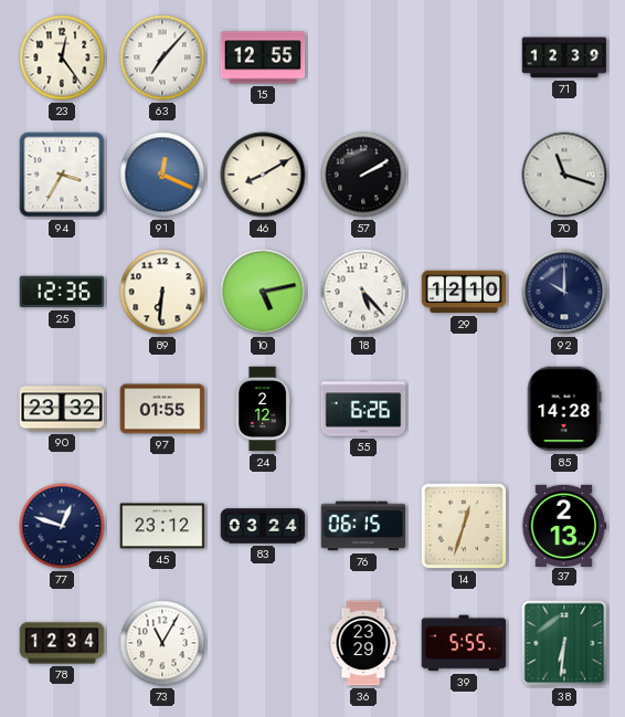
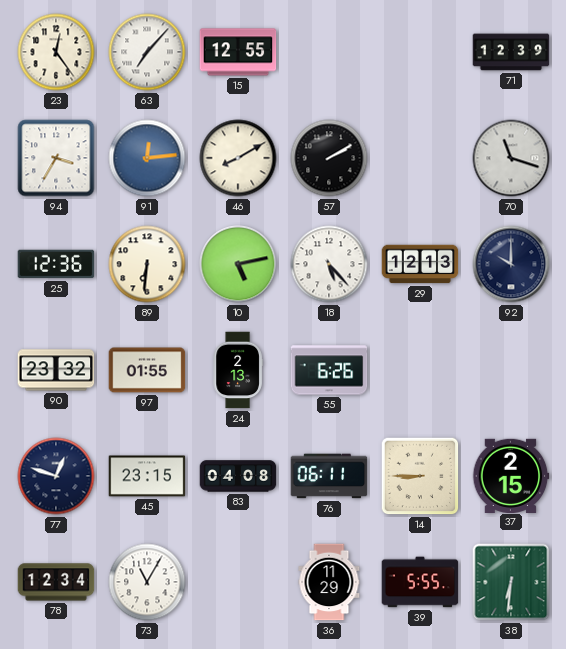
91: 12:19 -> 12:14
29: 12:10 -> 12:13
24: 2:12 -> 2:13
85: 14:28 -> none
45: 23:12 -> 23:15
83: 03:24 -> 04:08
76: 06:15 -> 06:11
14: 12:33 -> 8:45
37: 2:13 -> 2:15
36: 23:29 -> 11:29
